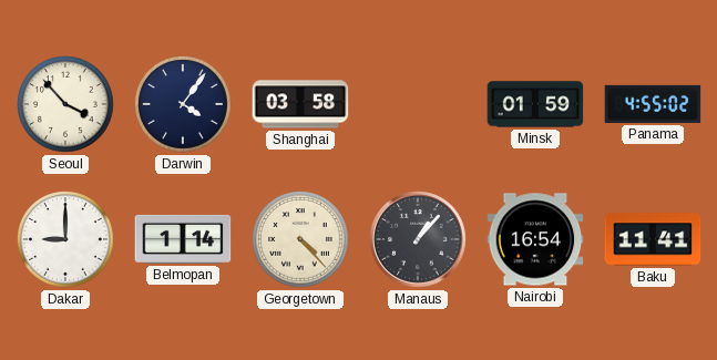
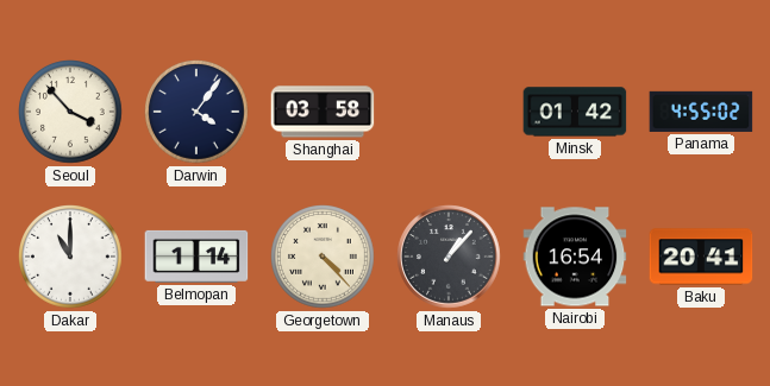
Minsk: 01:59 -> 01:42
Dakar: 9:00 -> 11:00
Baku: 11:41 -> 20:41
